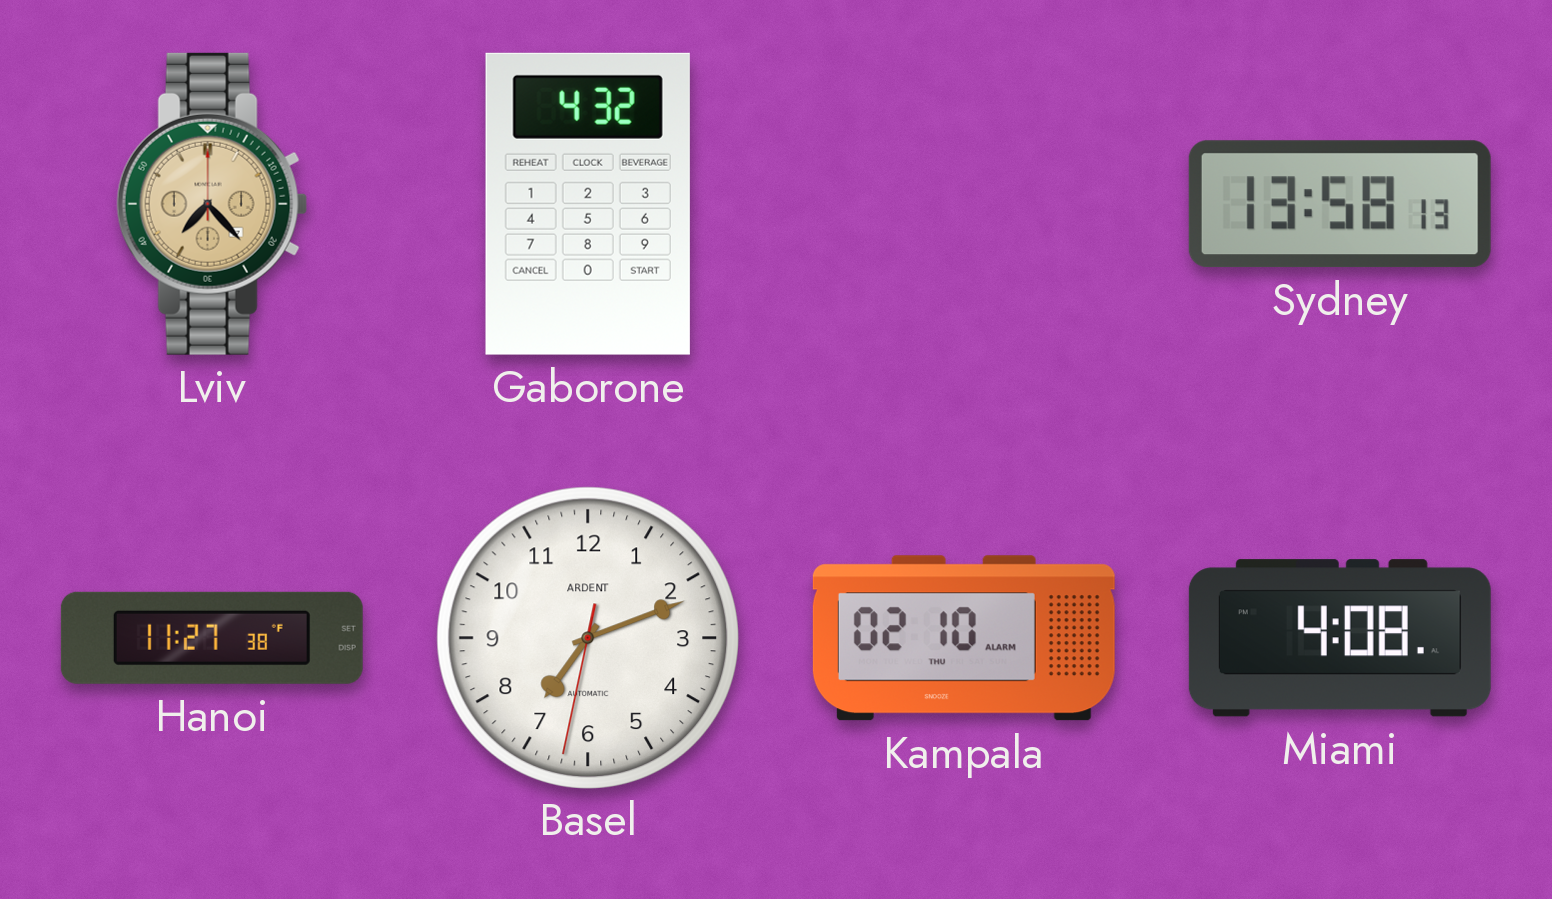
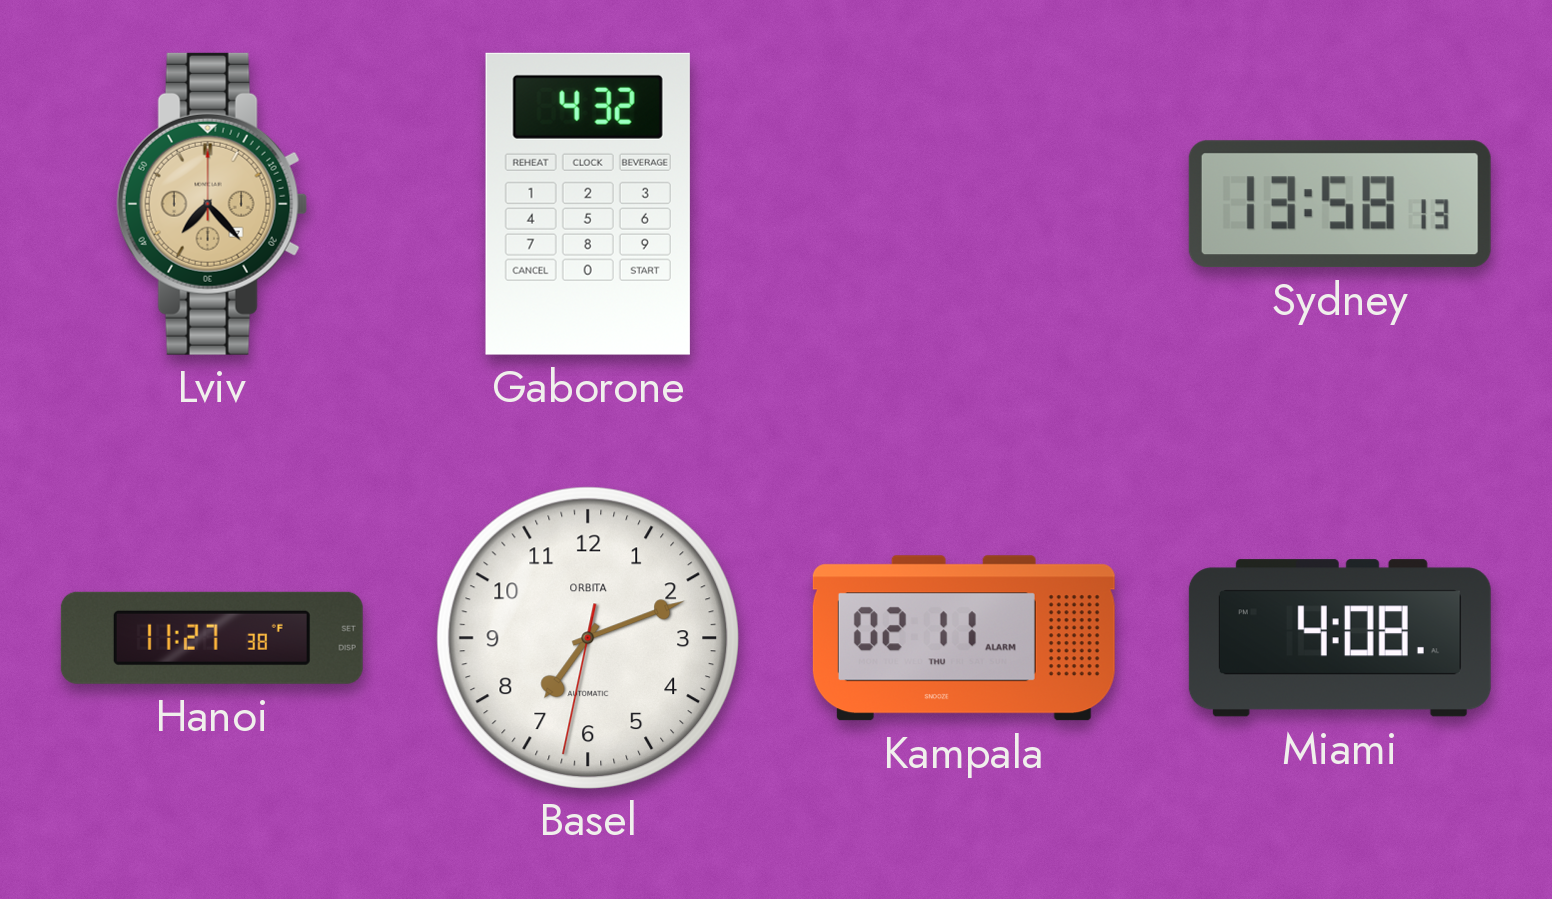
Basel brand: ARDENT -> ORBITA
Kampala: 02:10 -> 02:11
